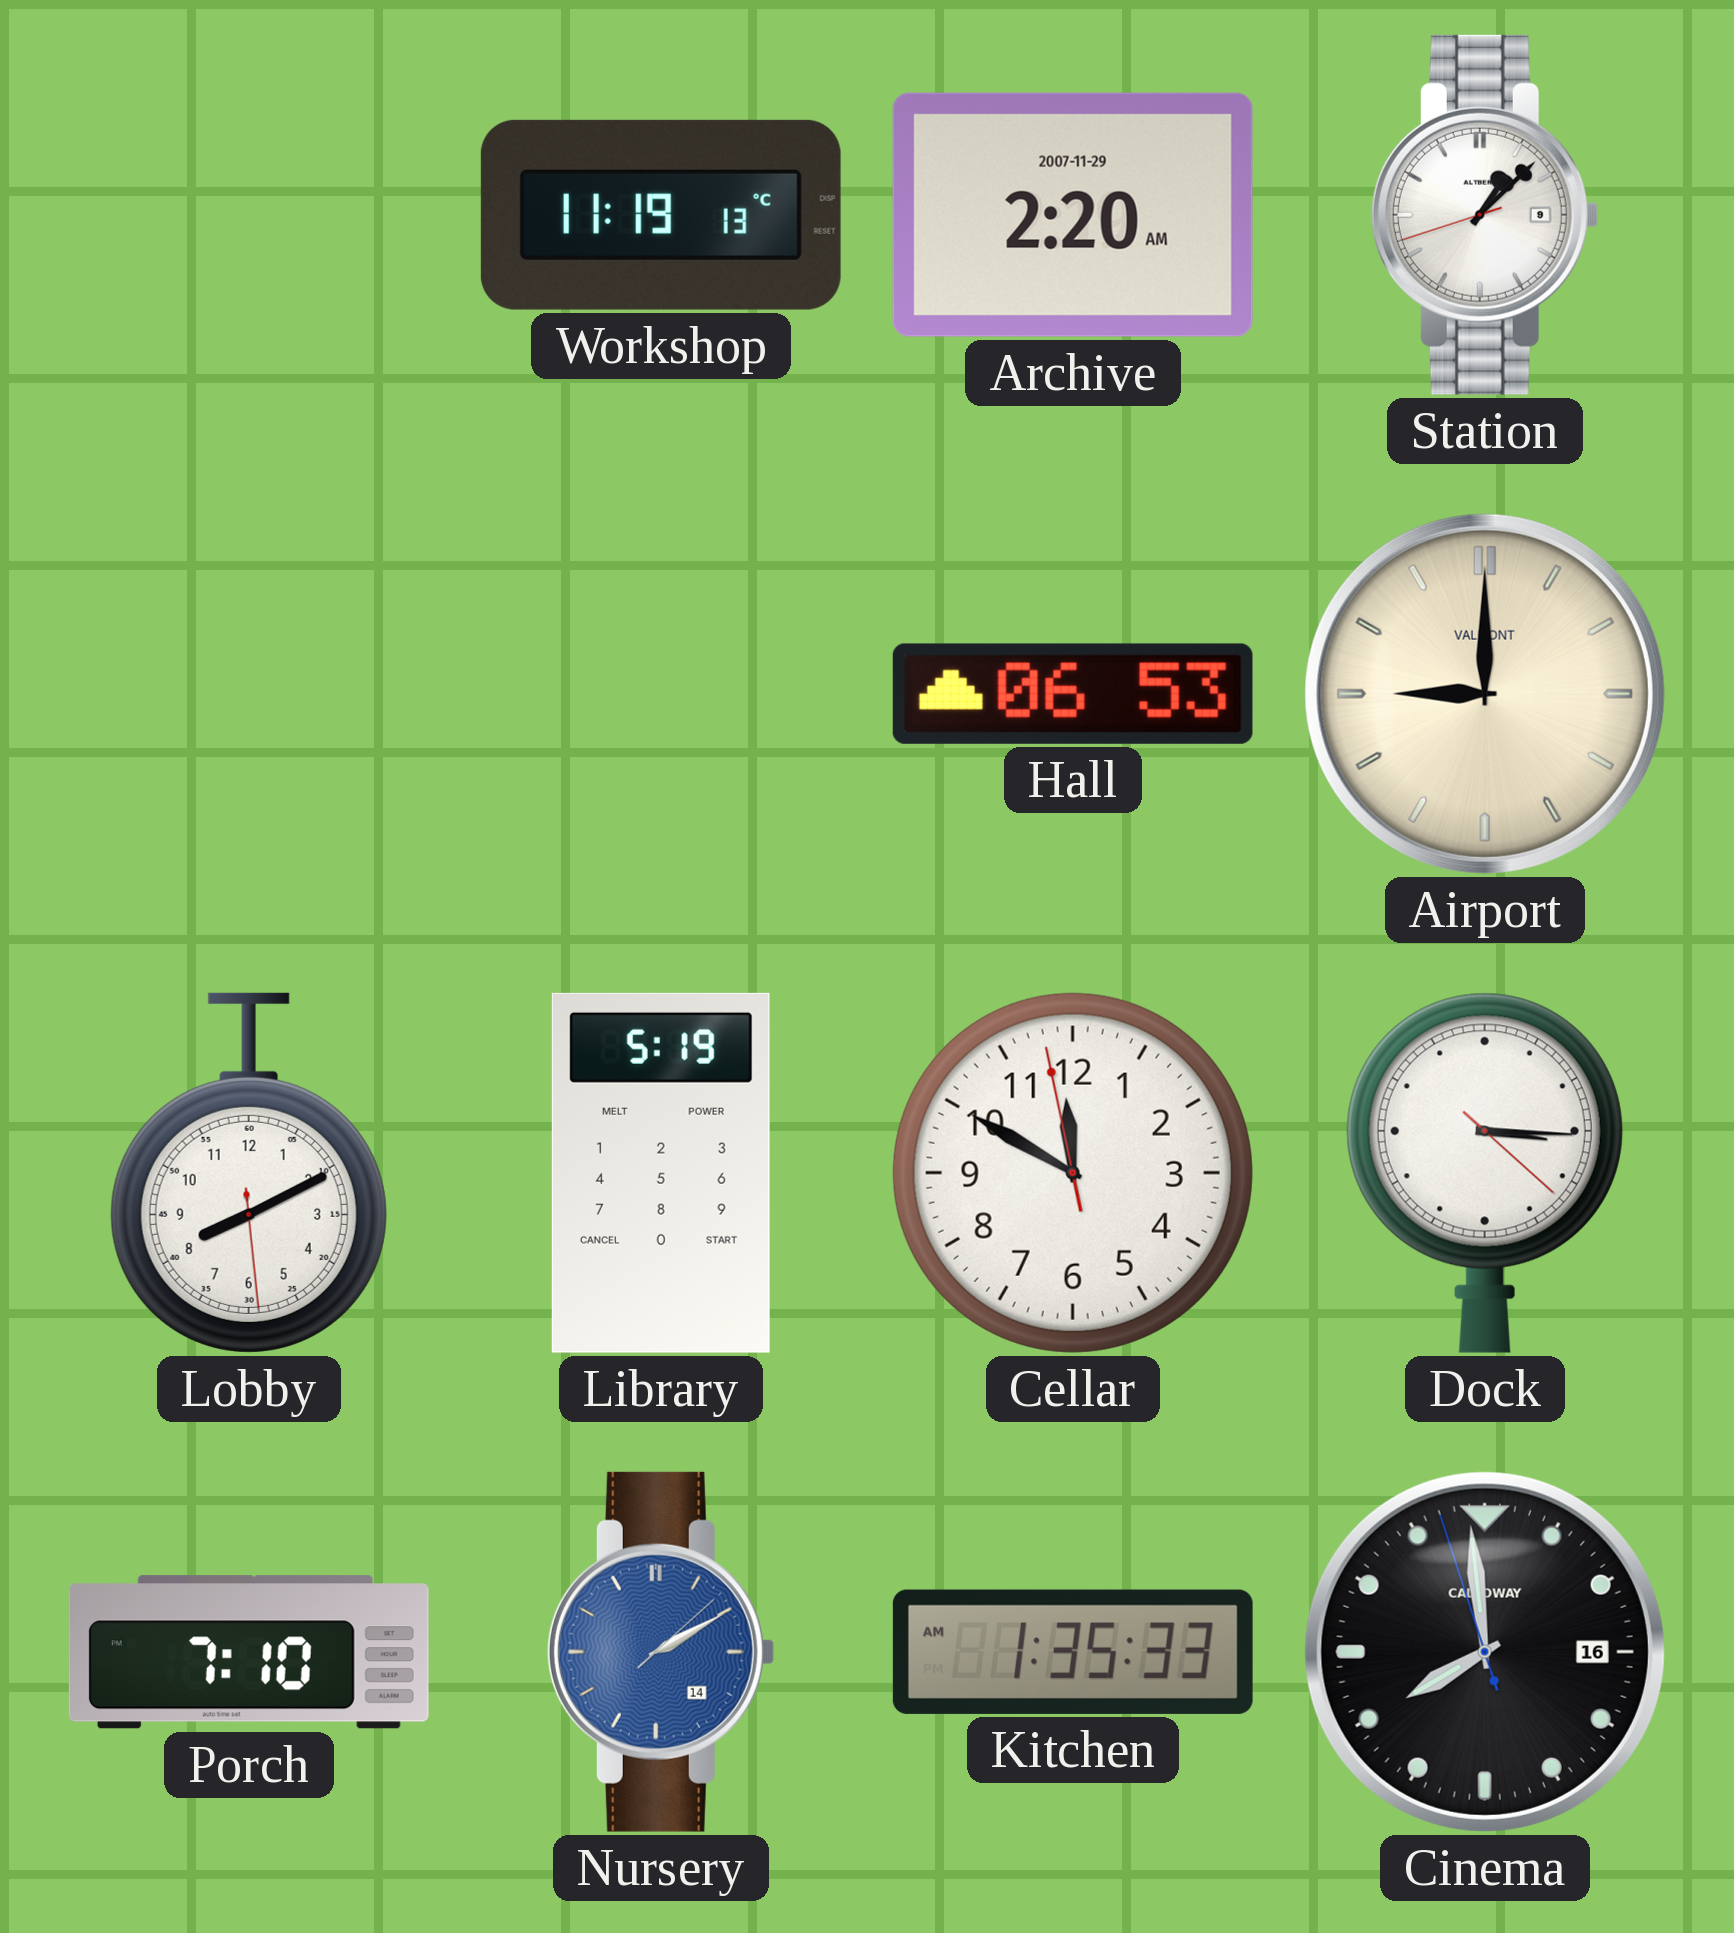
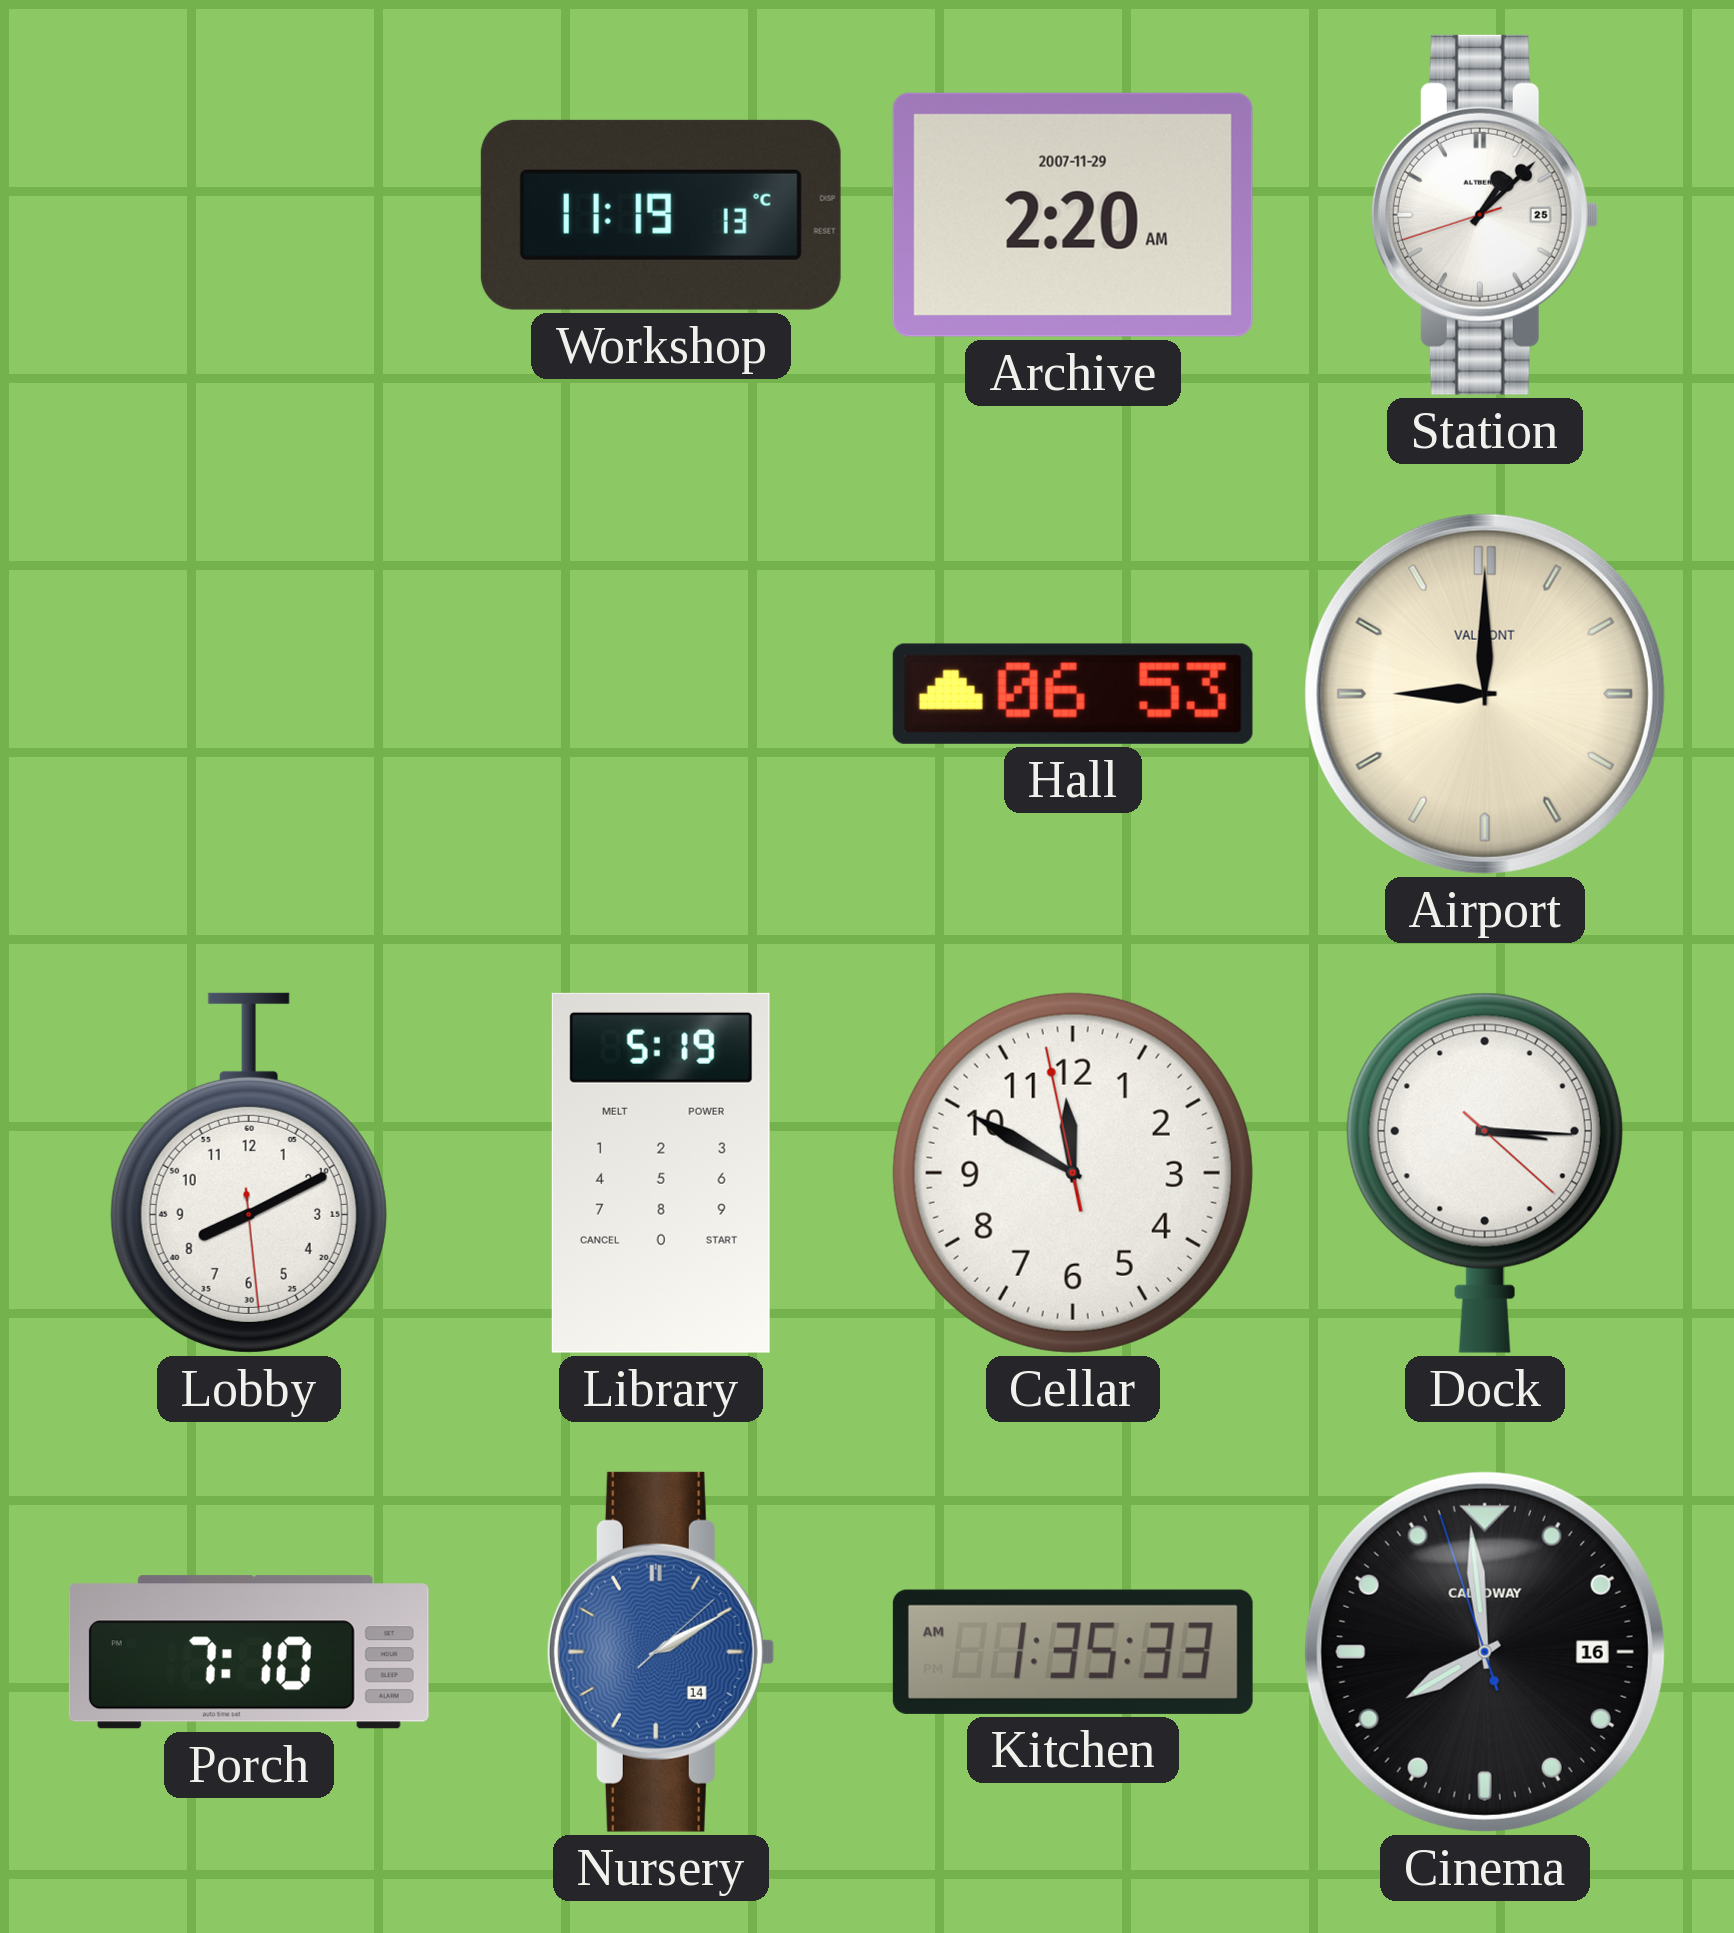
Station date: 9 -> 25
